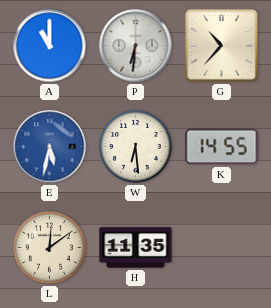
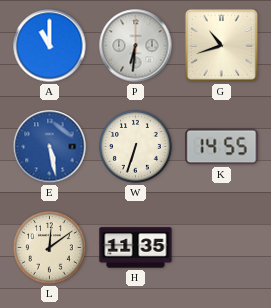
G: 10:37 -> 10:42
E: 5:32 -> 5:28
W: 6:29 -> 6:33
